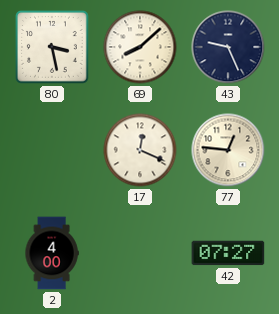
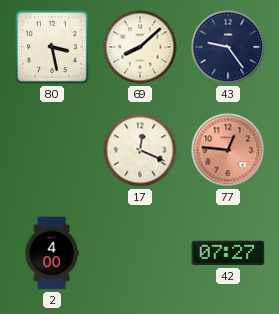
43: 9:26 -> 9:24
77 dial: cream -> salmon
